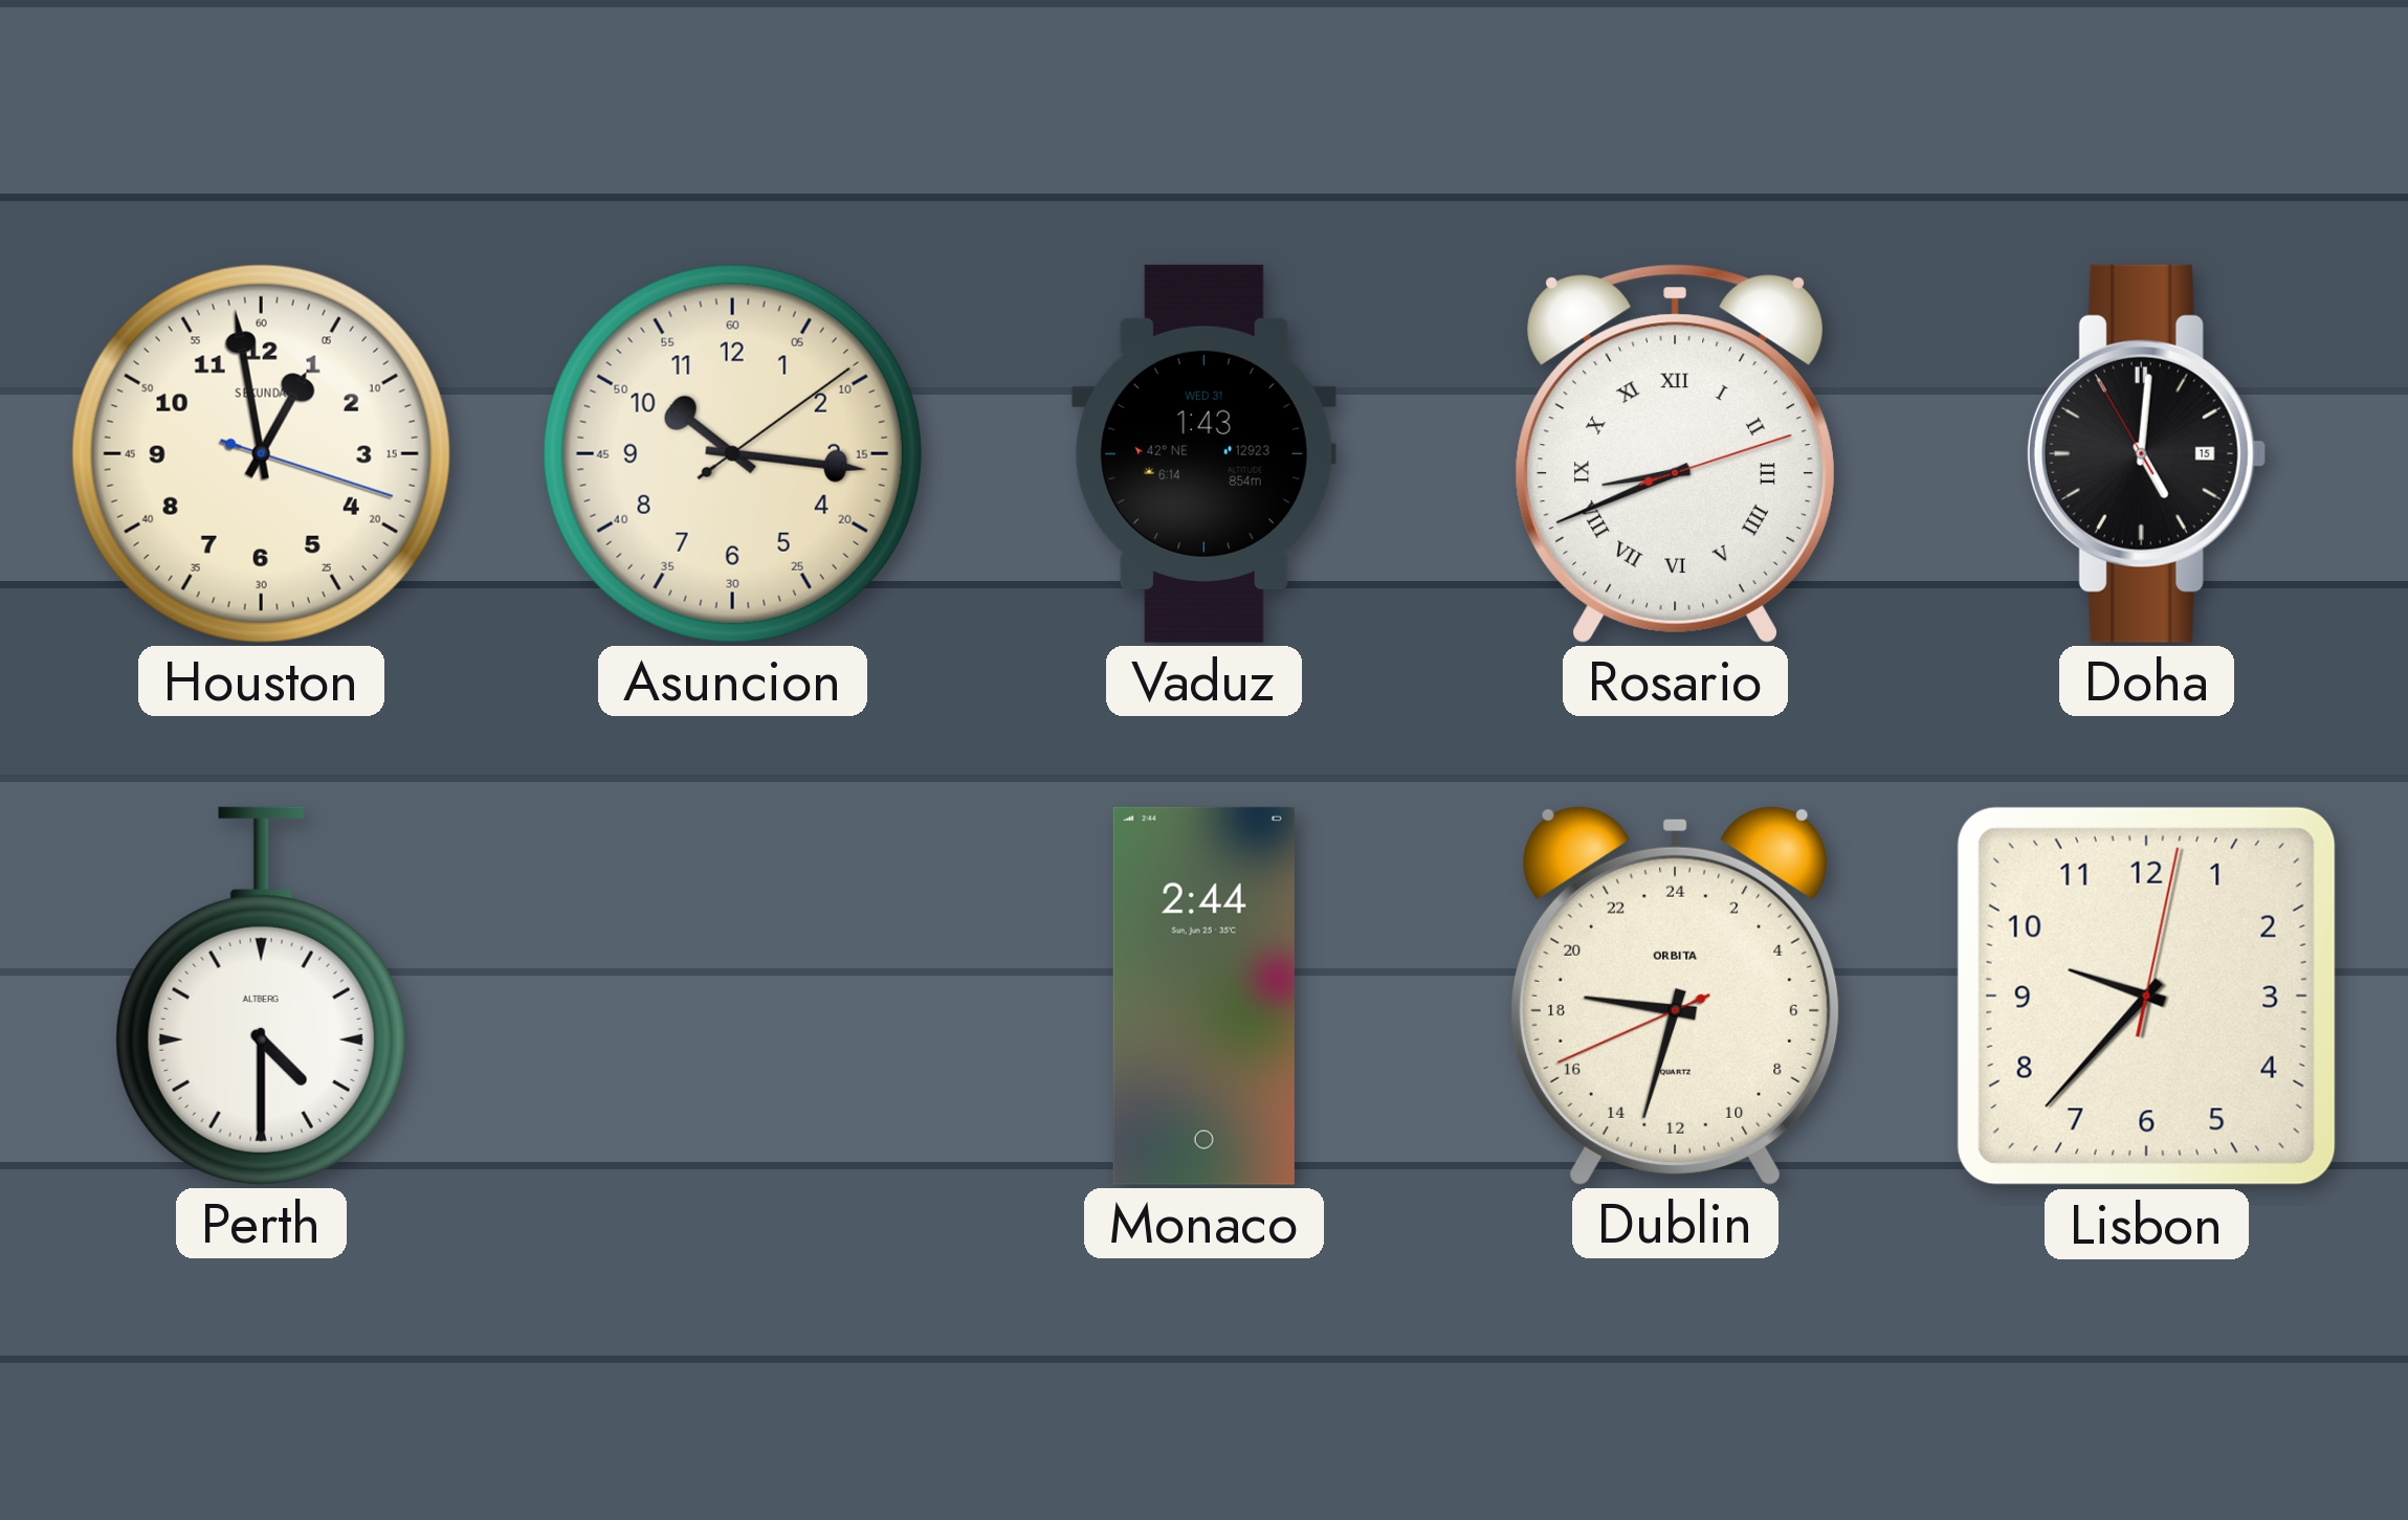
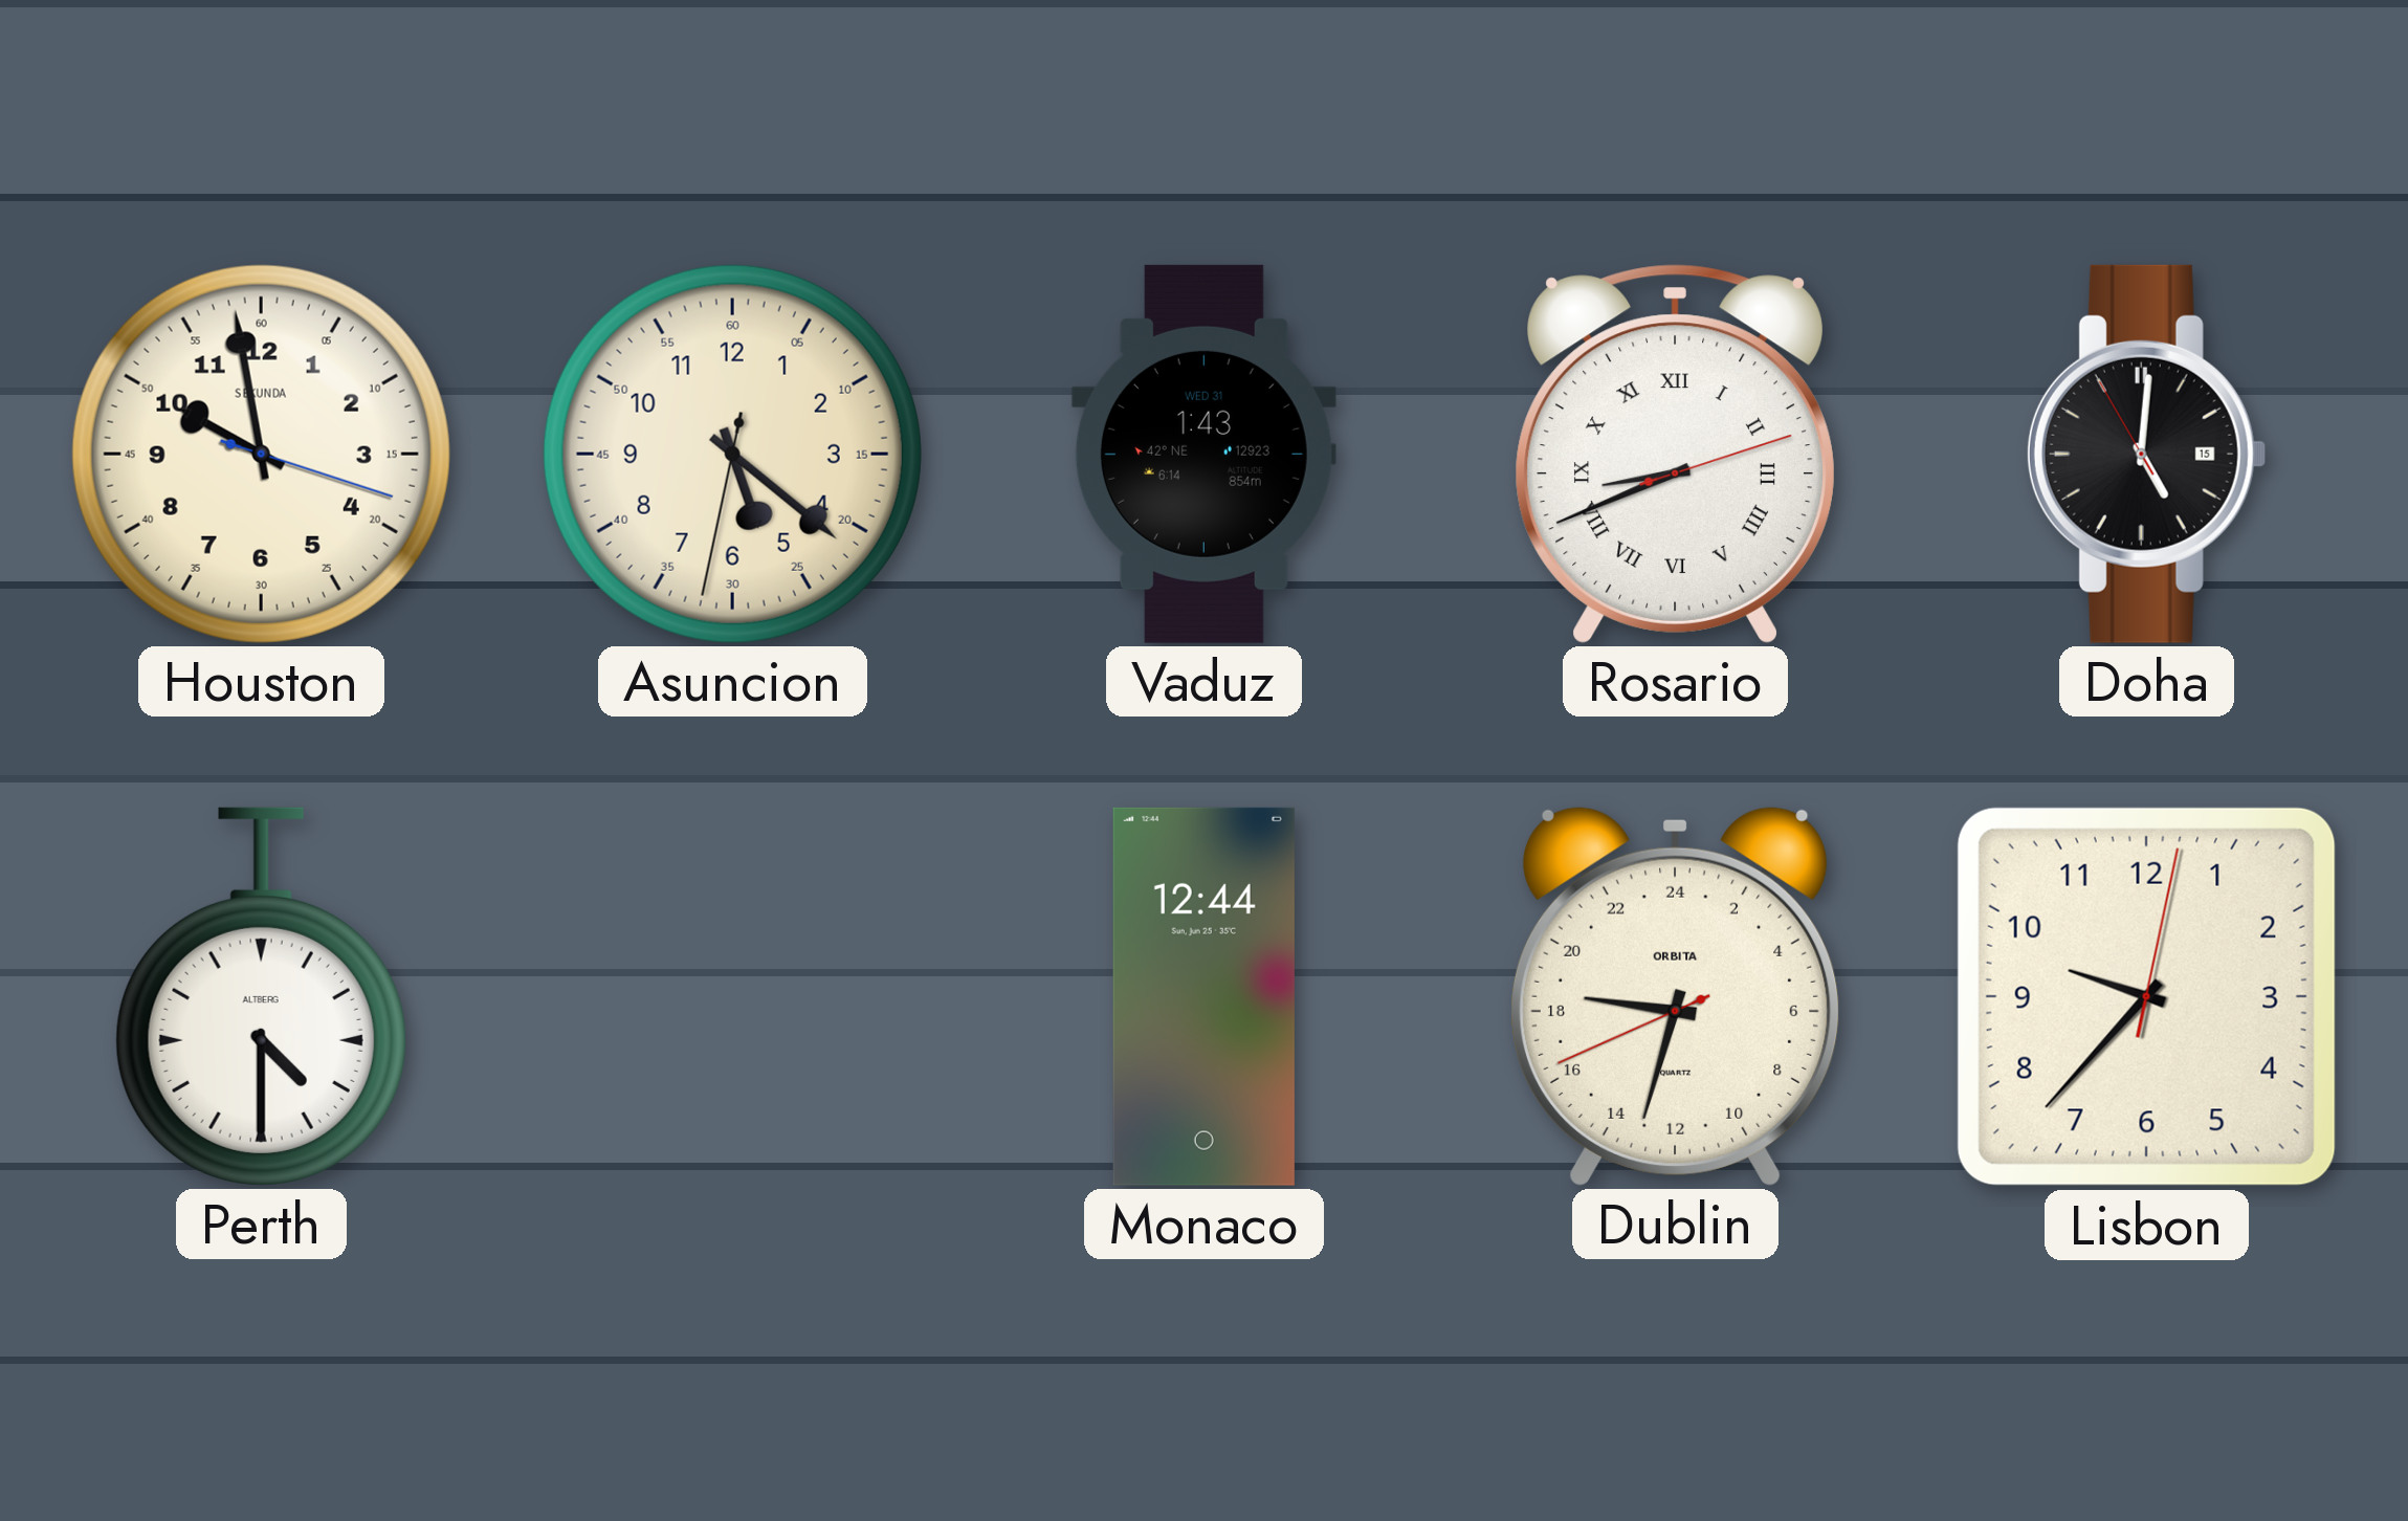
Houston: 12:58 -> 9:58
Asuncion: 10:16 -> 5:21
Monaco: 2:44 -> 12:44
